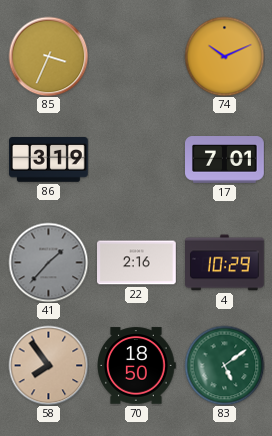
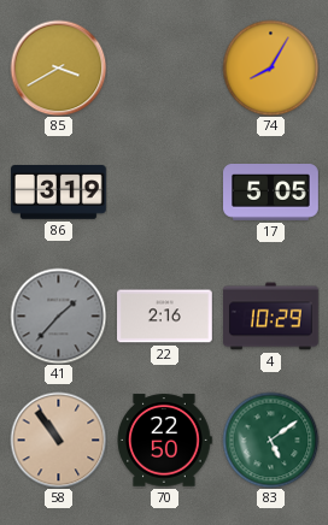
85: 3:34 -> 3:40
74: 10:11 -> 8:05
17: 7:01 -> 5:05
58: 7:54 -> 10:54
70: 18:50 -> 22:50
